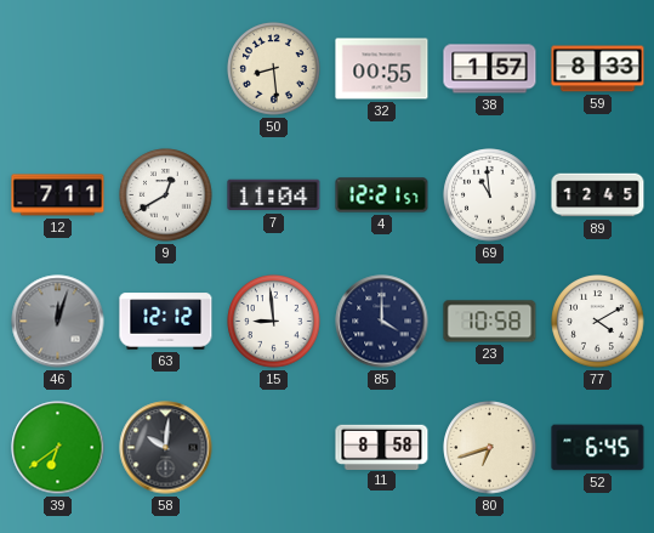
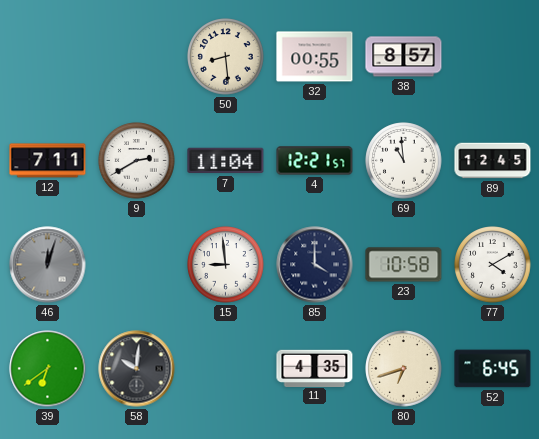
38: 1:57 -> 8:57
59: 8:33 -> none
9: 12:40 -> 2:40
63: 12:12 -> none
11: 8:58 -> 4:35
